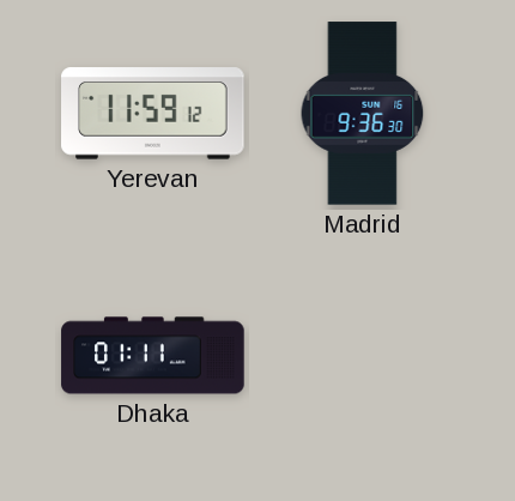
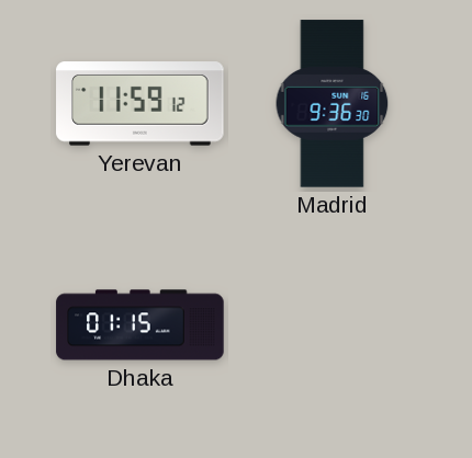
Dhaka: 01:11 -> 01:15
